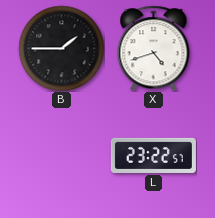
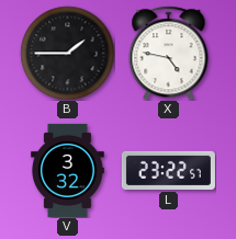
X: 4:42 -> 4:47
V: none -> 3:32
